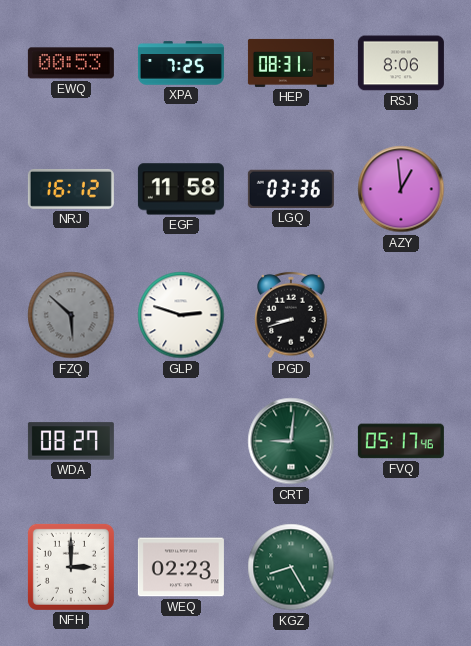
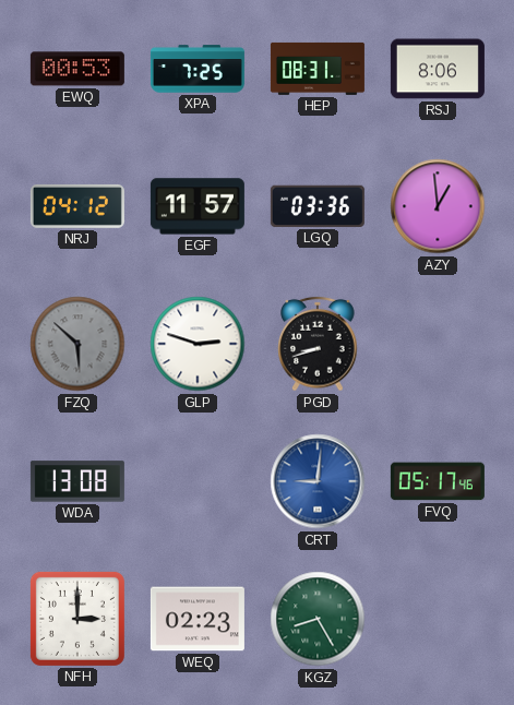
NRJ: 16:12 -> 04:12
EGF: 11:58 -> 11:57
WDA: 08:27 -> 13:08
CRT dial: green -> blue
